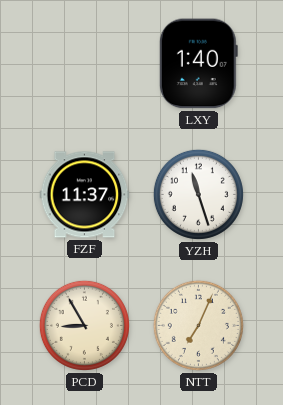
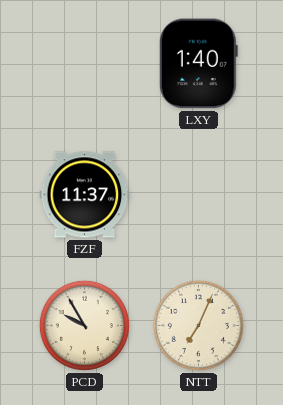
YZH: 11:27 -> none
PCD: 8:55 -> 9:55
